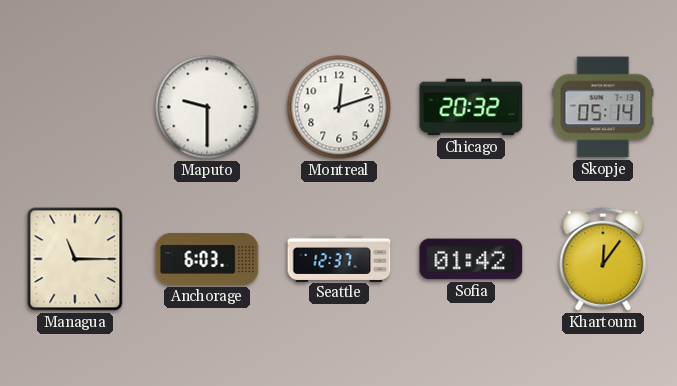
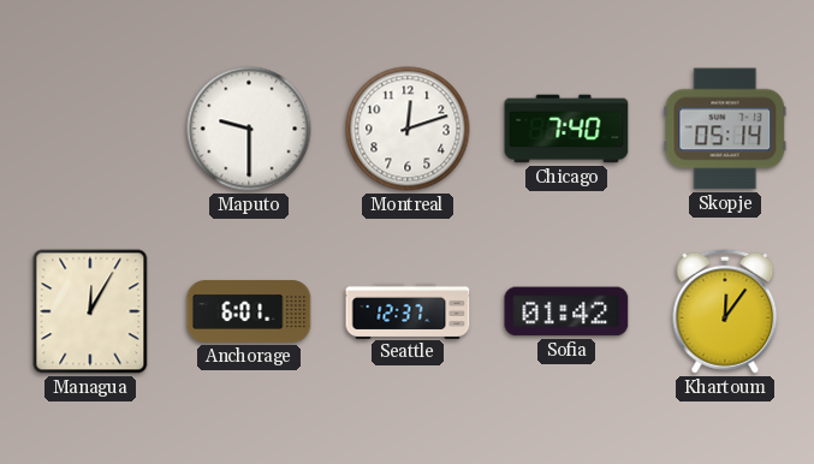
Chicago: 20:32 -> 7:40
Managua: 11:15 -> 12:05
Anchorage: 6:03 -> 6:01
